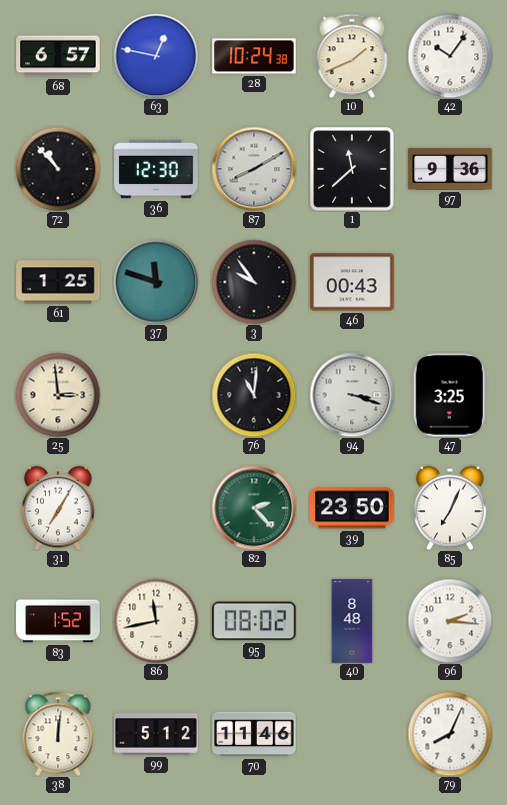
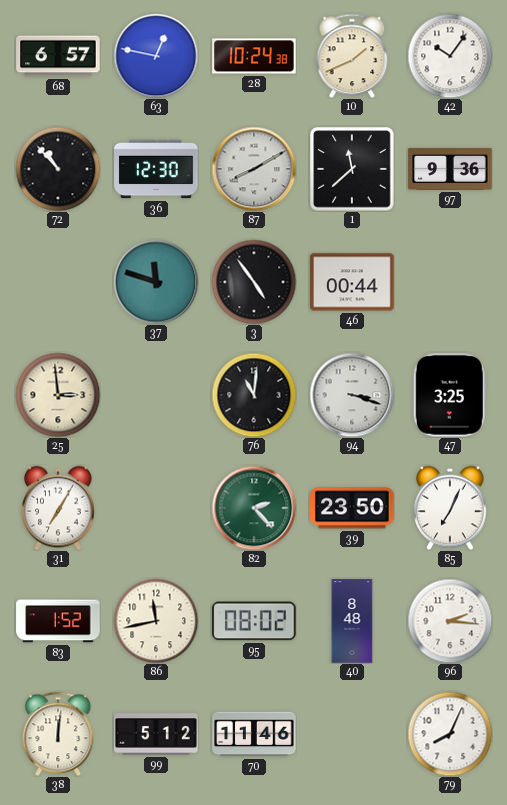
61: 1:25 -> none
3: 9:54 -> 4:54
46: 00:43 -> 00:44
